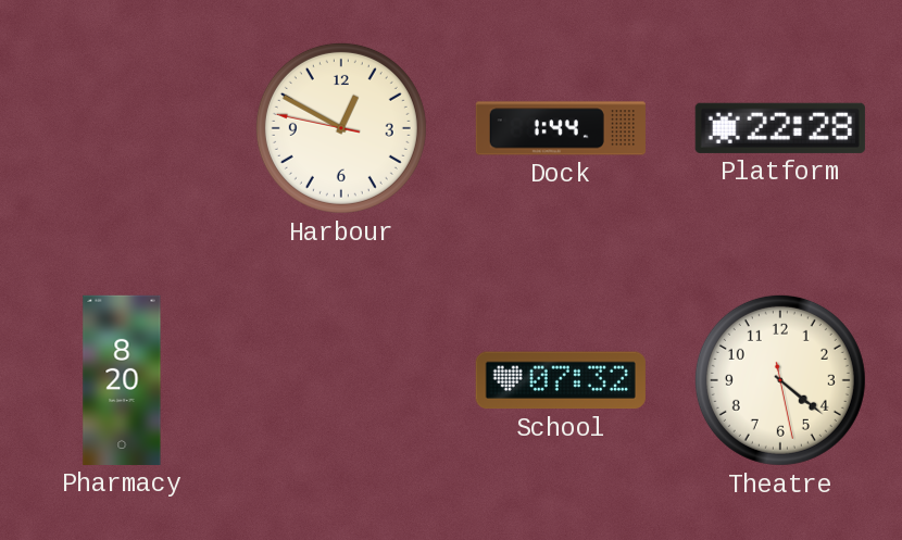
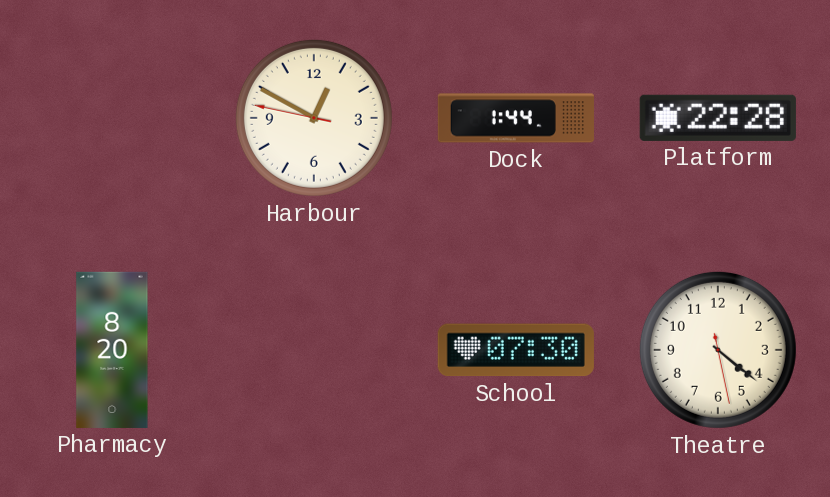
School: 07:32 -> 07:30
